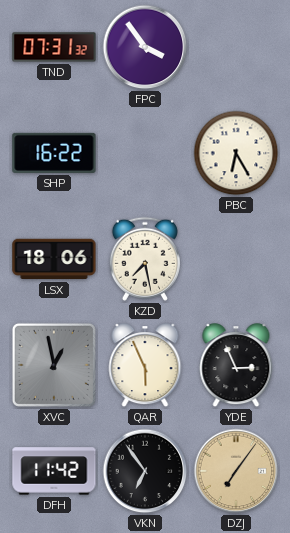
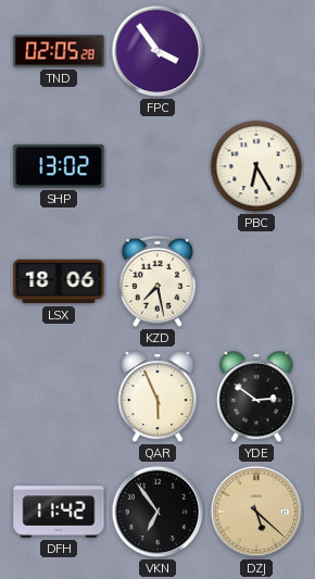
TND: 07:31 -> 02:05
SHP: 16:22 -> 13:02
XVC: 12:58 -> none
YDE: 2:56 -> 2:51
DZJ: 7:06 -> 5:22
